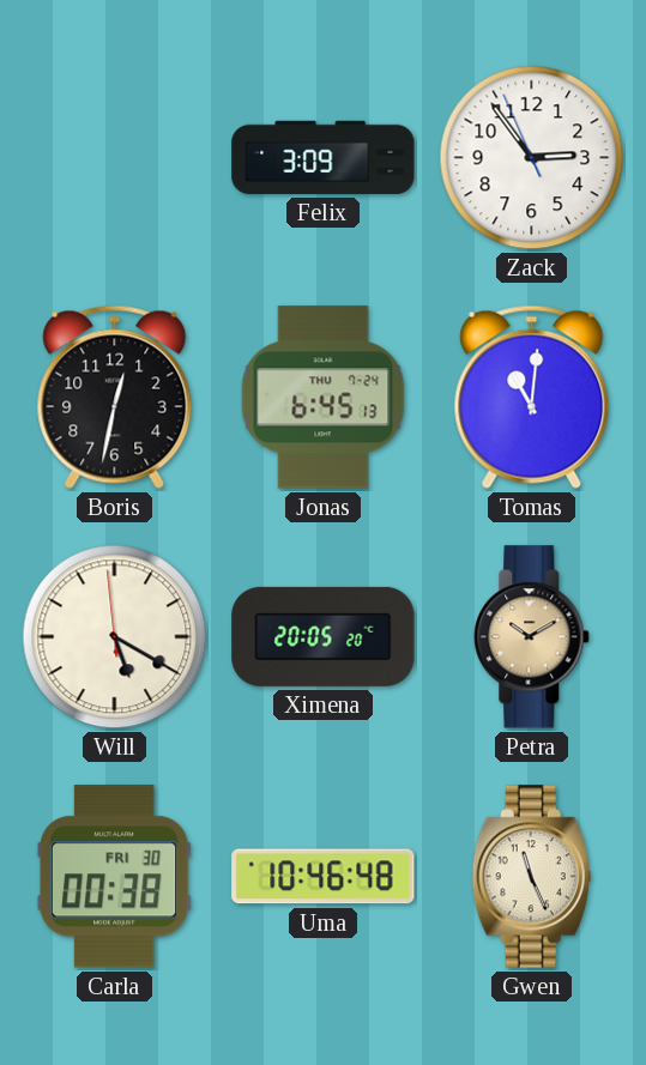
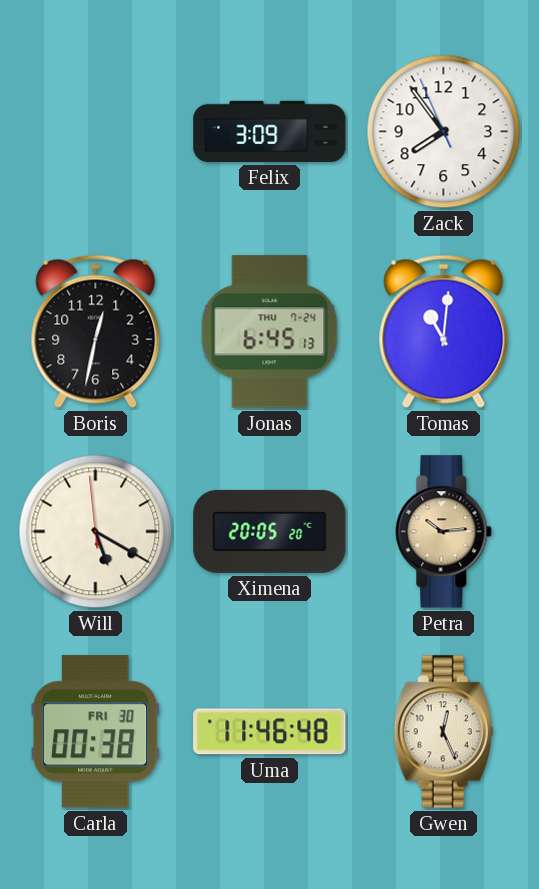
Zack: 2:53 -> 7:53
Petra: 10:10 -> 10:14
Uma: 10:46 -> 11:46
Gwen: 11:26 -> 12:26
